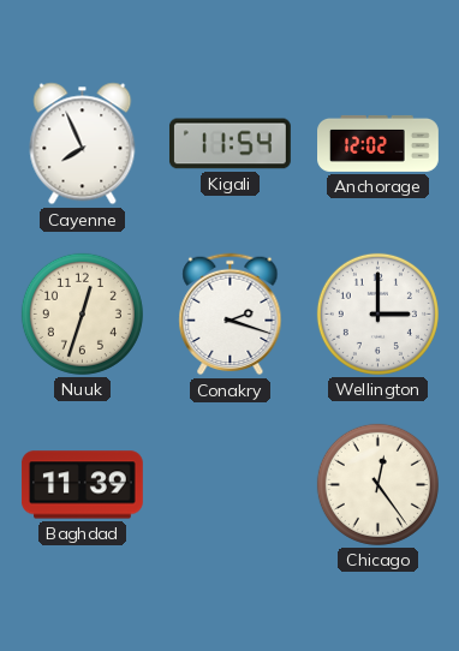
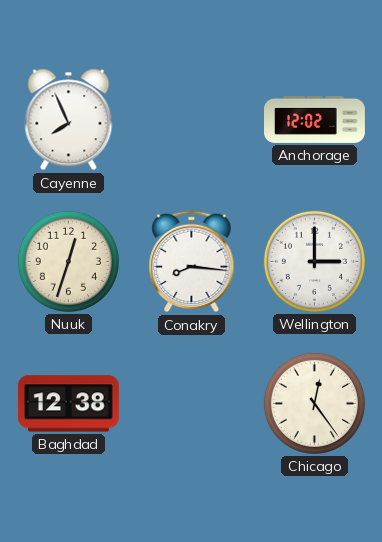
Kigali: 11:54 -> none
Conakry: 2:18 -> 8:16
Baghdad: 11:39 -> 12:38
